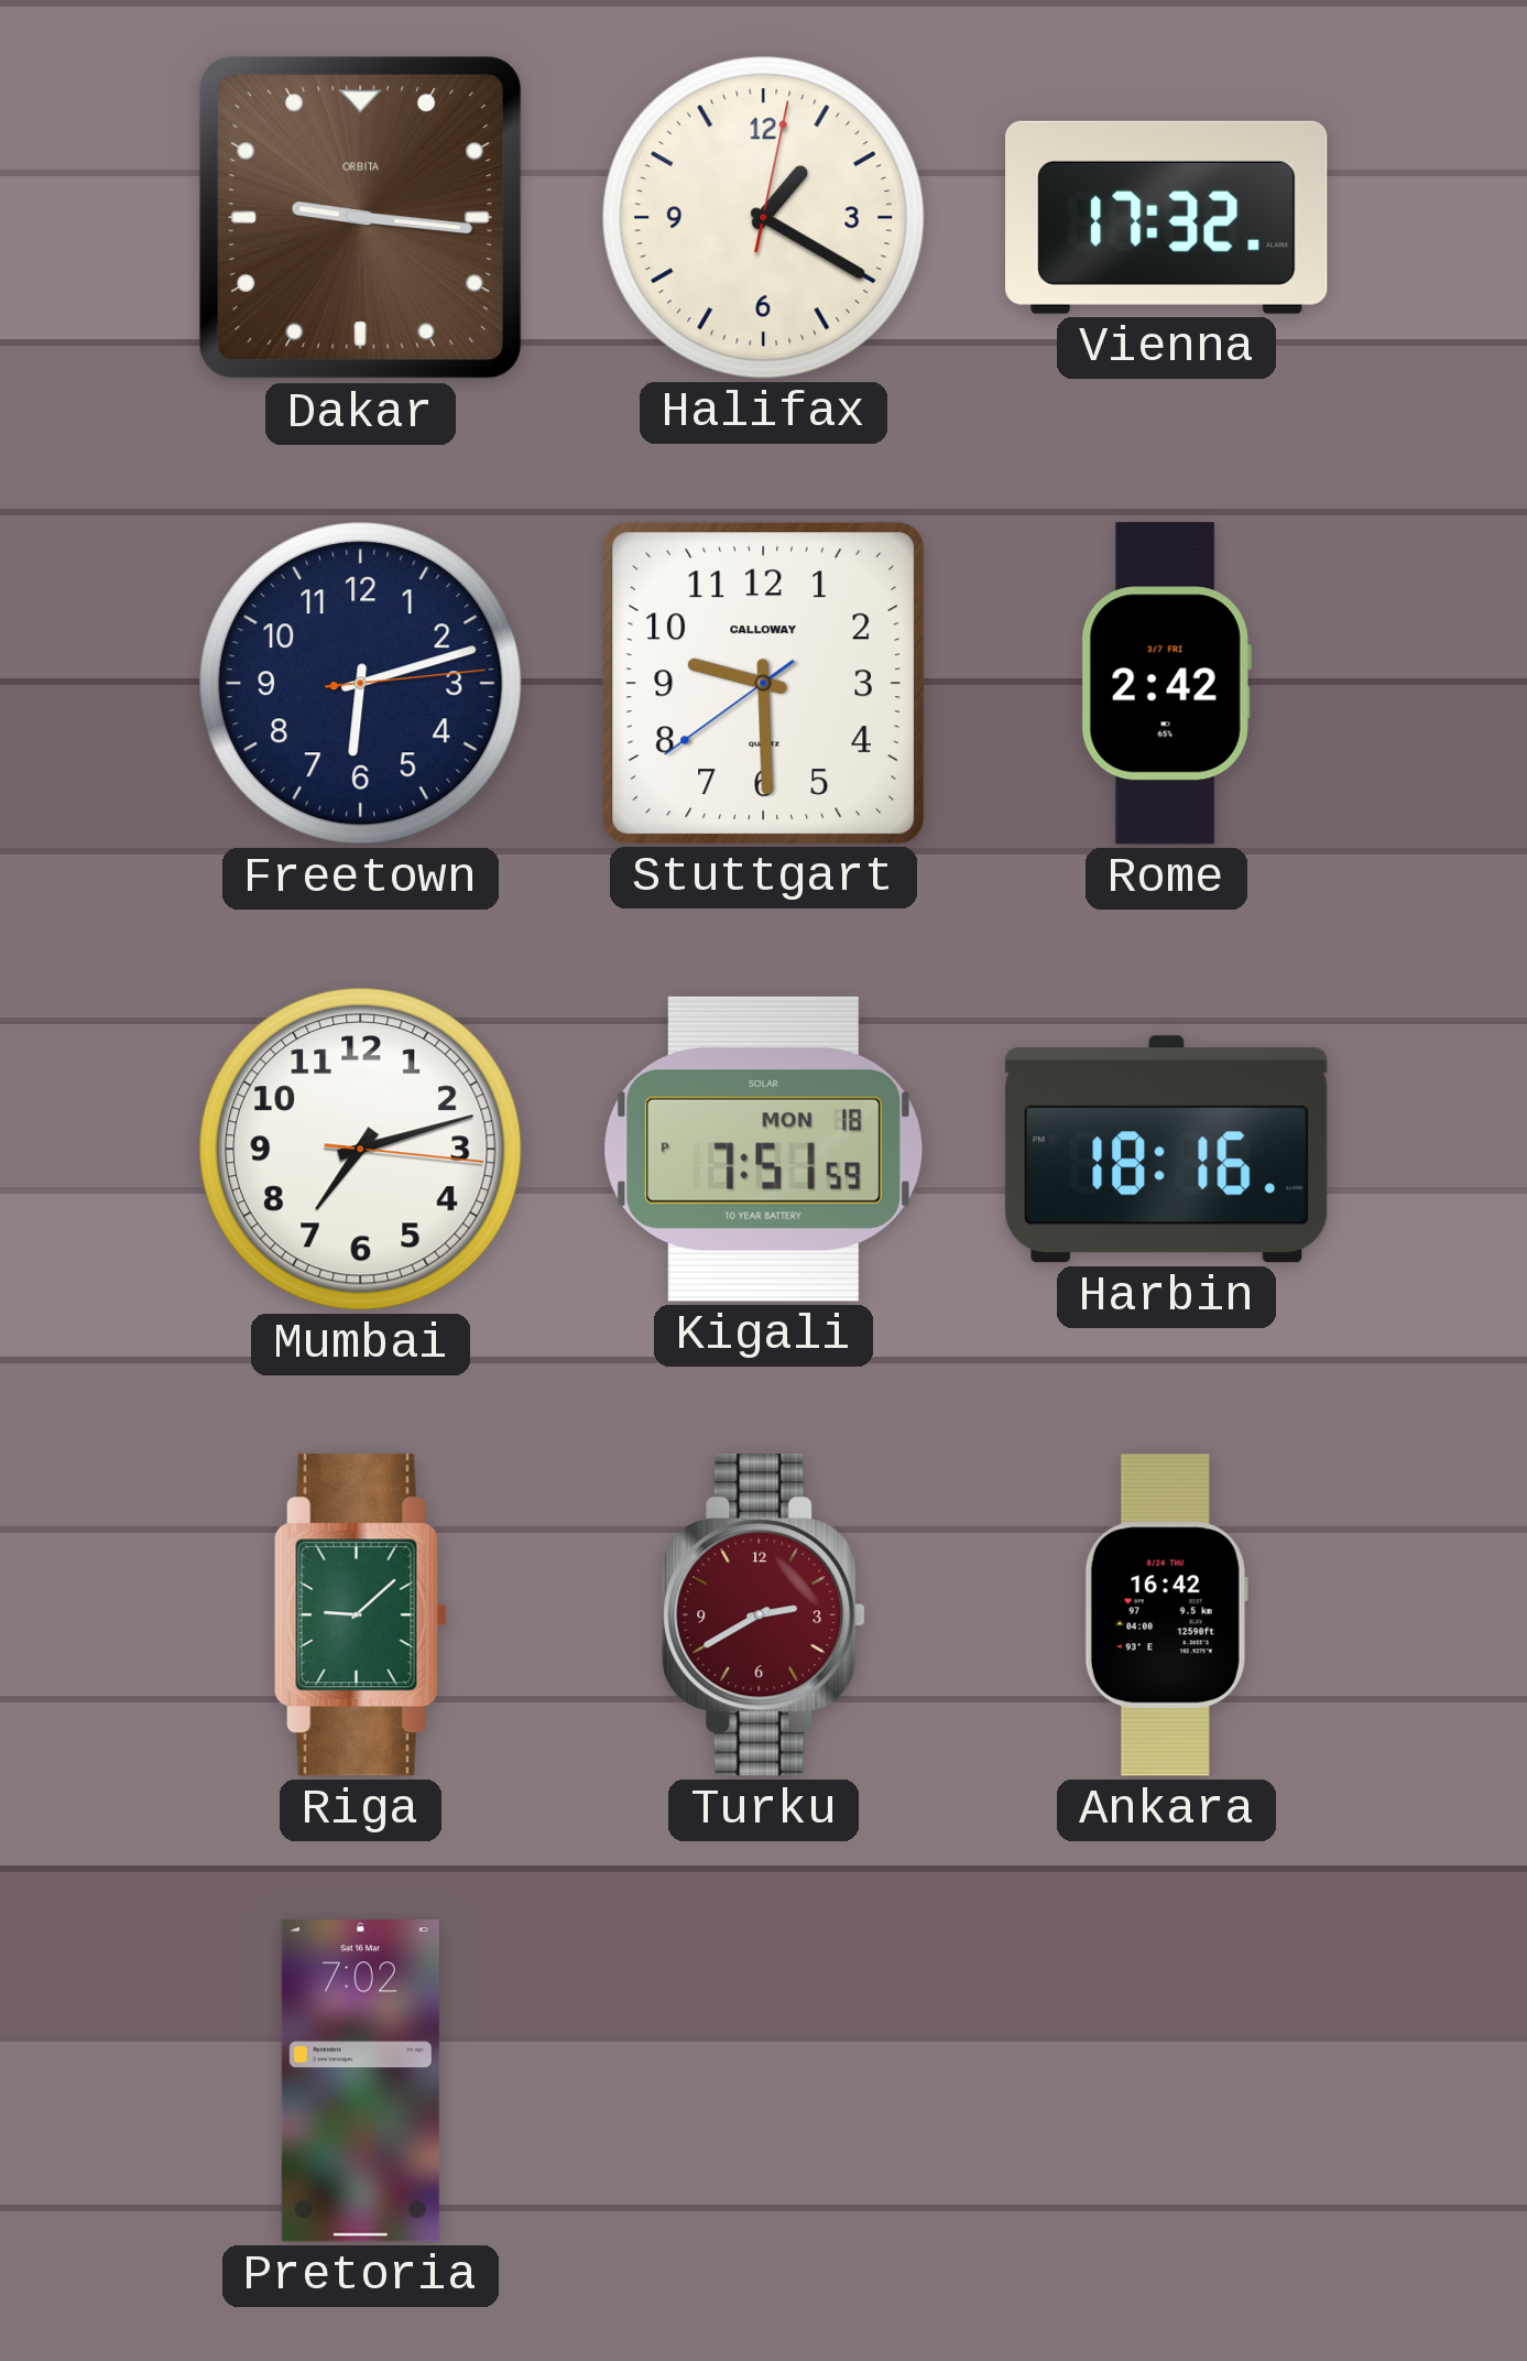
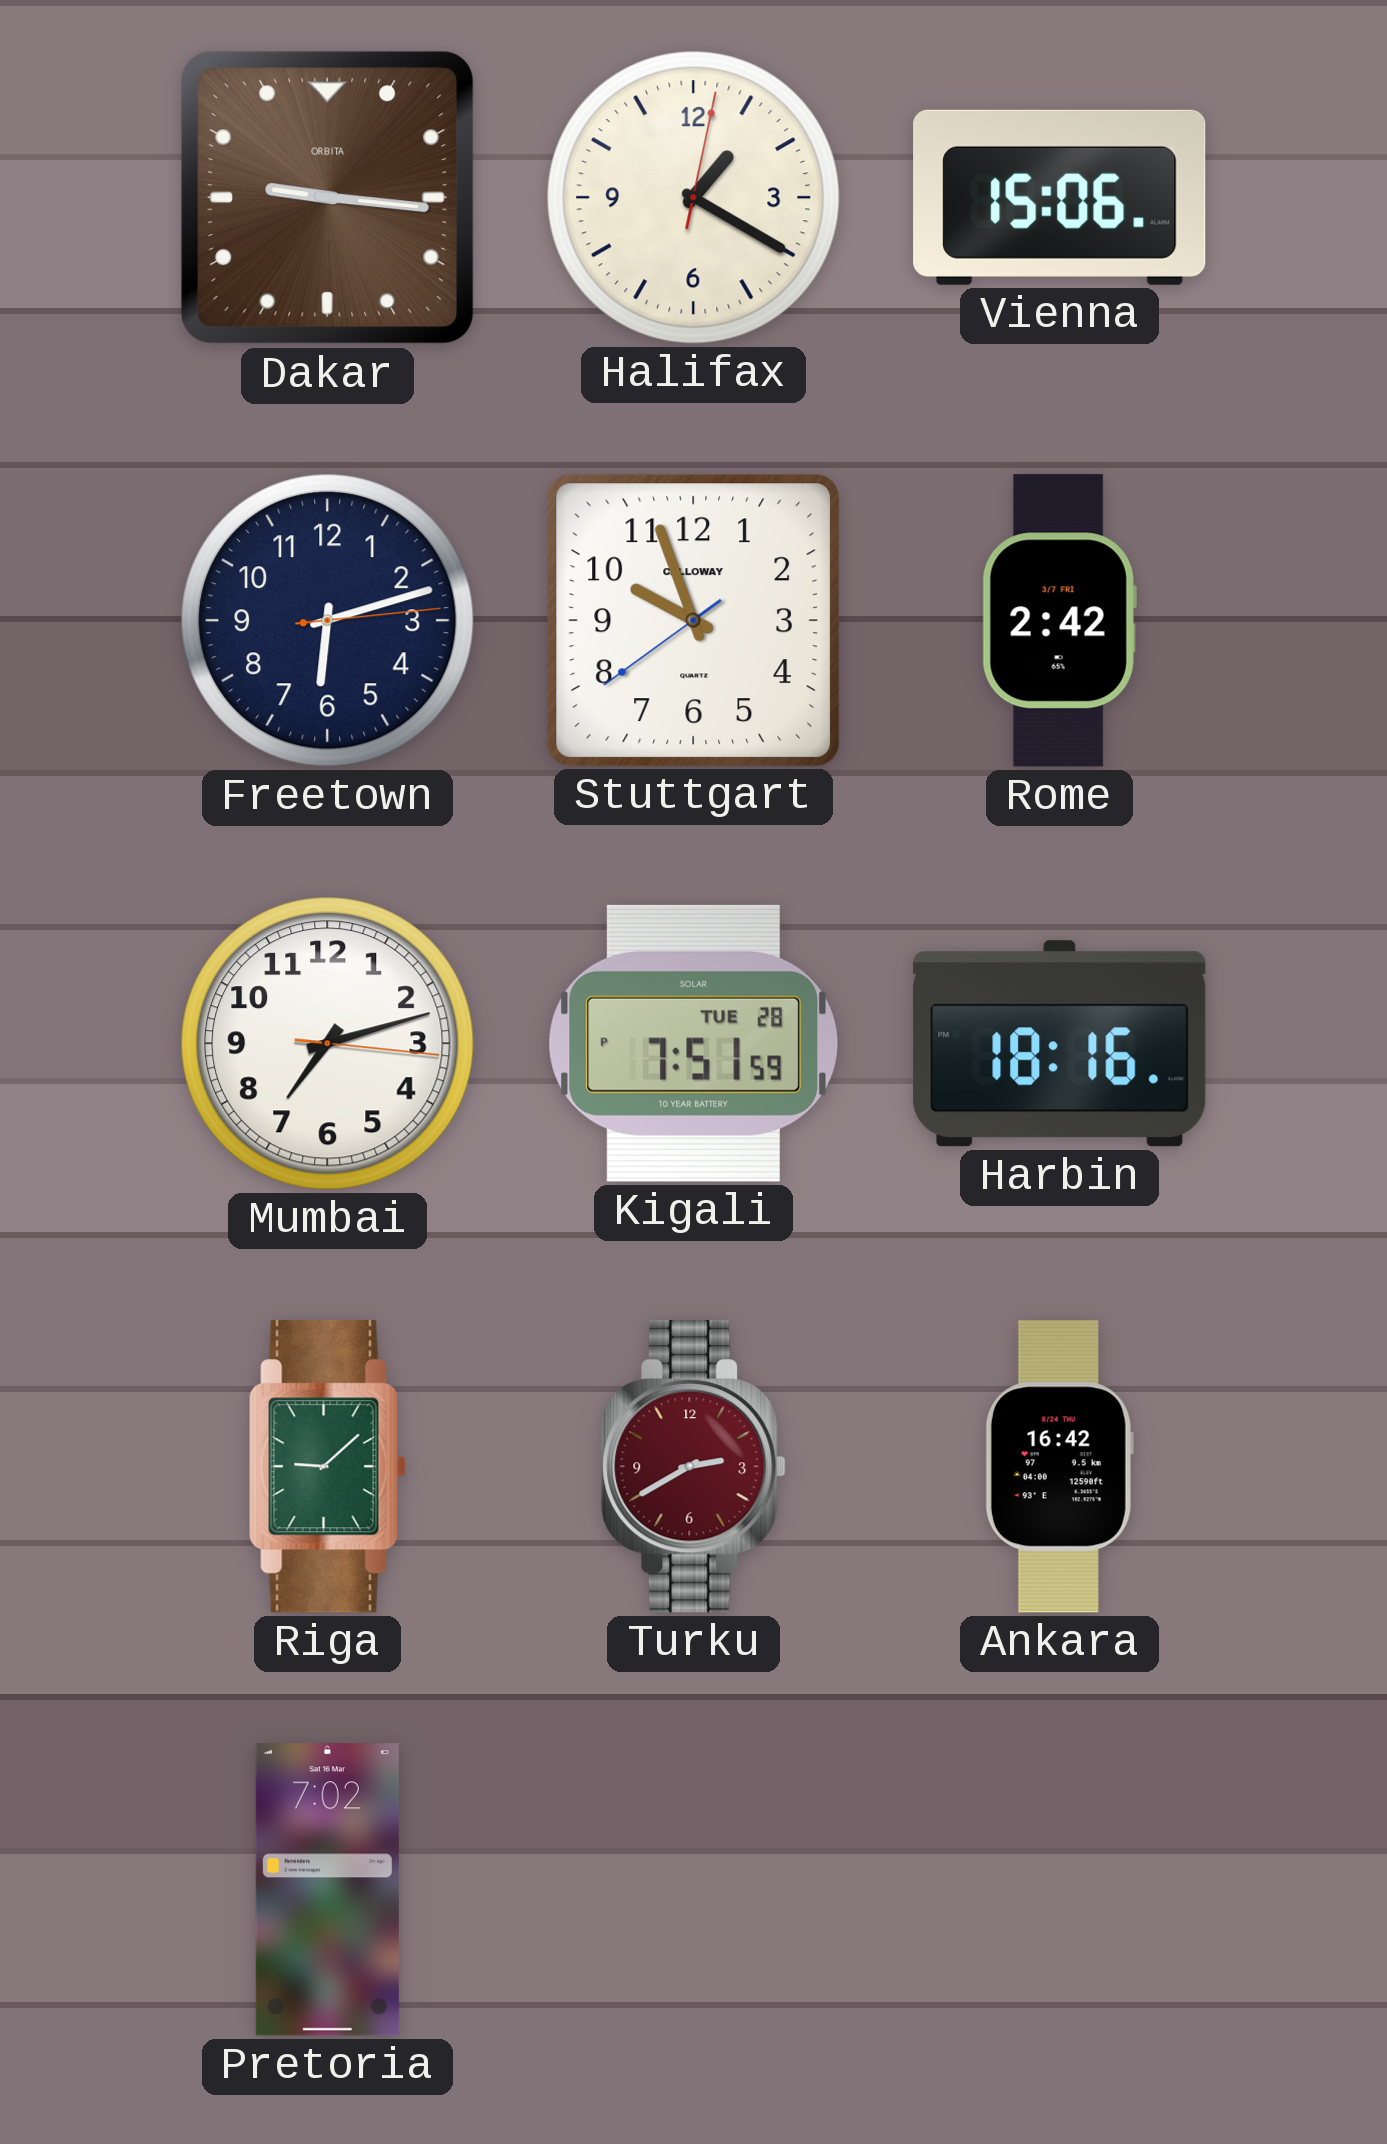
Vienna: 17:32 -> 15:06
Stuttgart: 9:29 -> 9:56
Kigali date: MON 18 -> TUE 28
